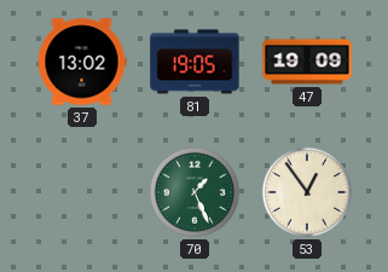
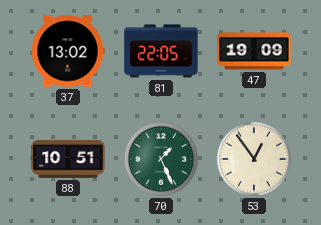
81: 19:05 -> 22:05
88: none -> 10:51
